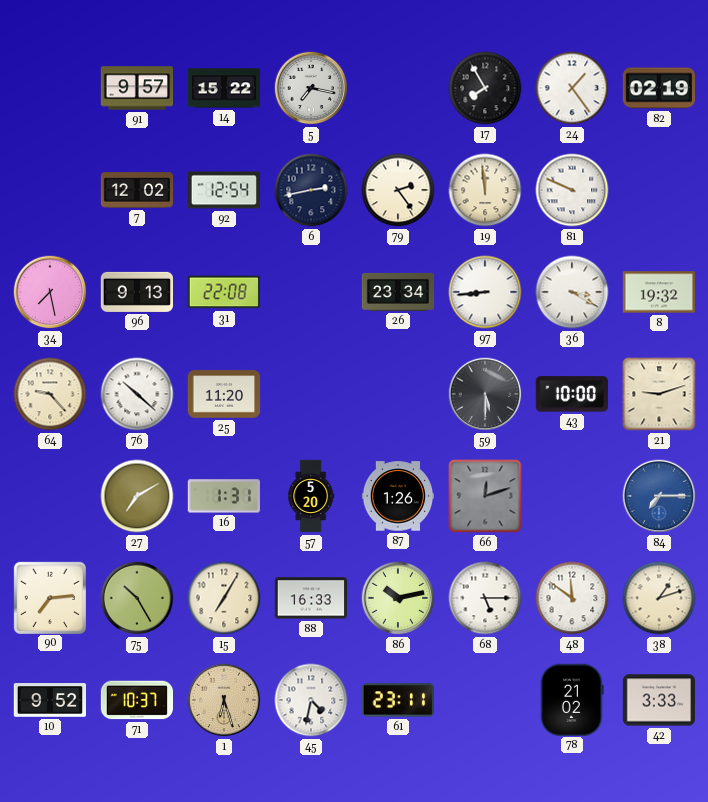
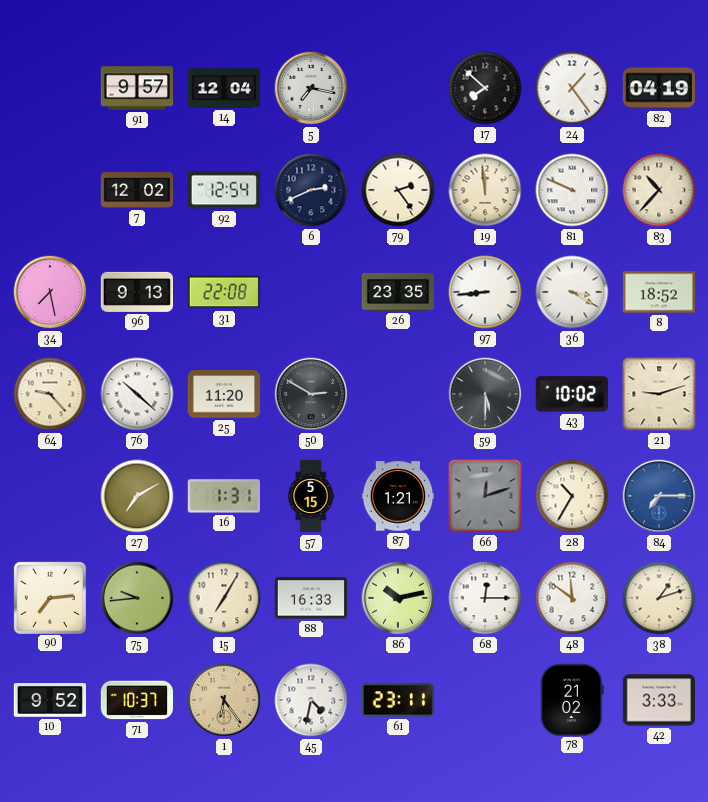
14: 15:22 -> 12:04
17: 7:55 -> 7:52
82: 02:19 -> 04:19
6: 2:43 -> 2:41
83: none -> 10:37
26: 23:34 -> 23:35
8: 19:32 -> 18:52
50: none -> 2:50
43: 10:00 -> 10:02
57: 5:20 -> 5:15
87: 1:26 -> 1:21
28: none -> 10:35
75: 10:25 -> 9:44
68: 5:15 -> 12:15
1: 6:27 -> 6:24
